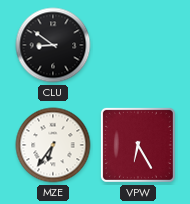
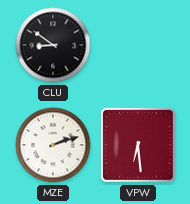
MZE: 6:36 -> 2:12
VPW: 6:25 -> 6:29
